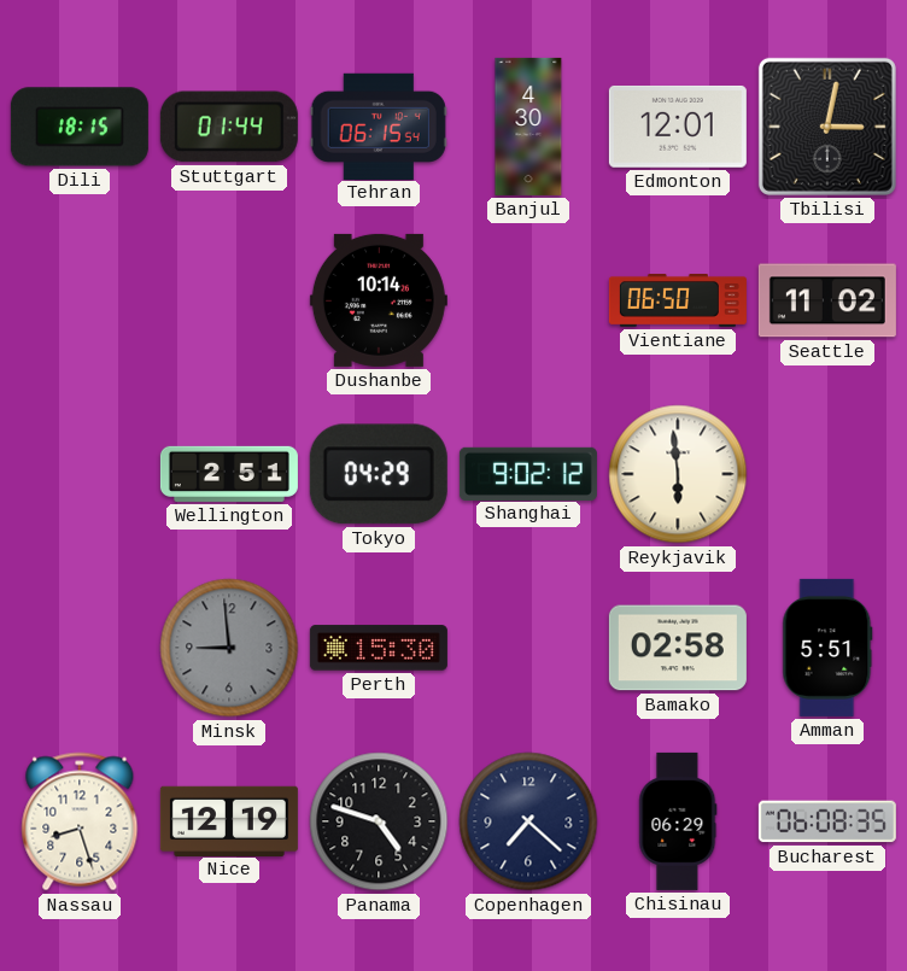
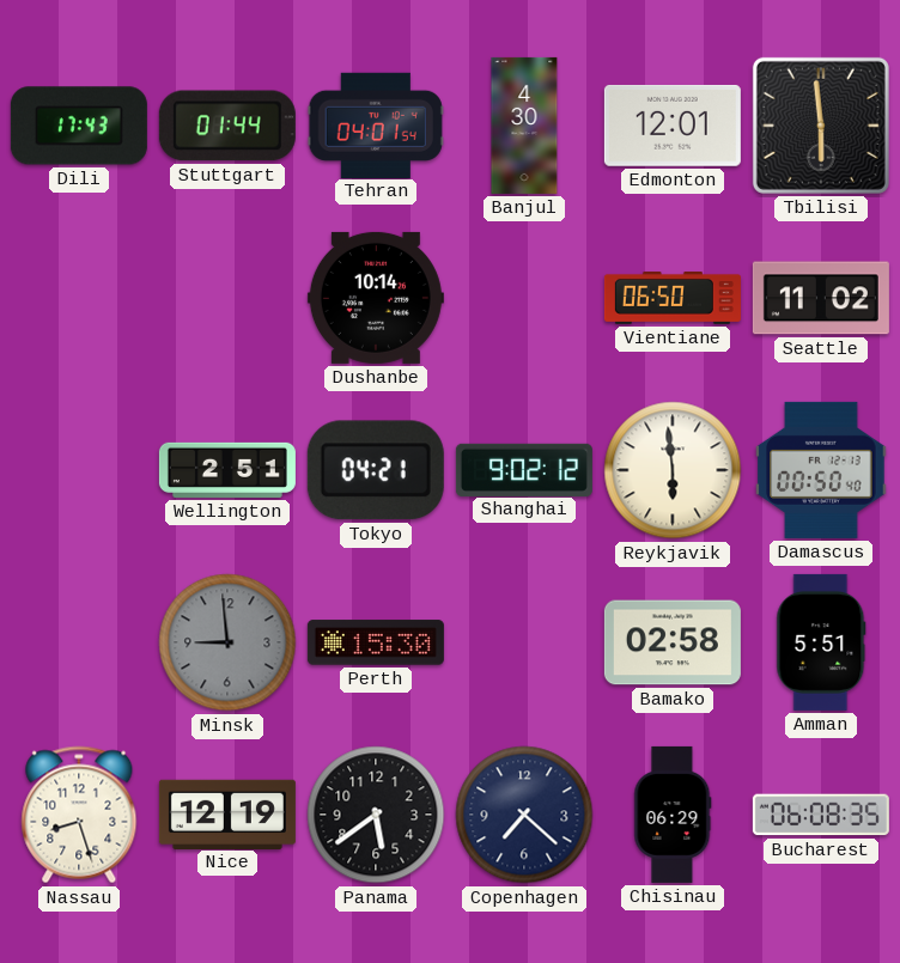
Dili: 18:15 -> 17:43
Tehran: 06:15 -> 04:01
Tbilisi: 3:02 -> 5:59
Tokyo: 04:29 -> 04:21
Damascus: none -> 00:50
Panama: 4:48 -> 5:39
